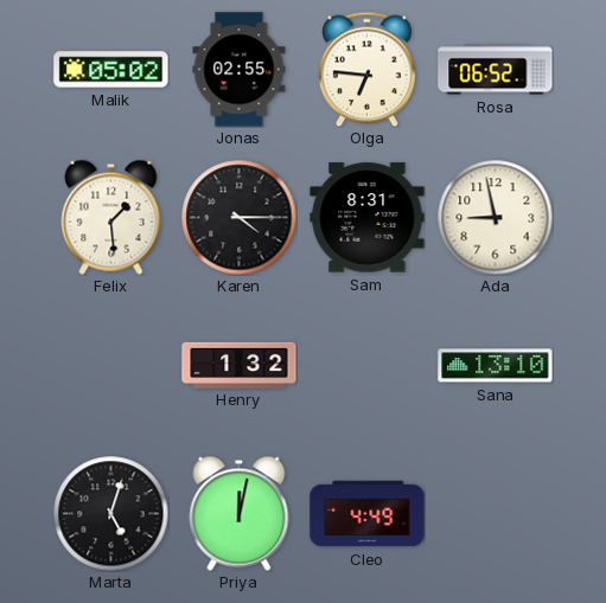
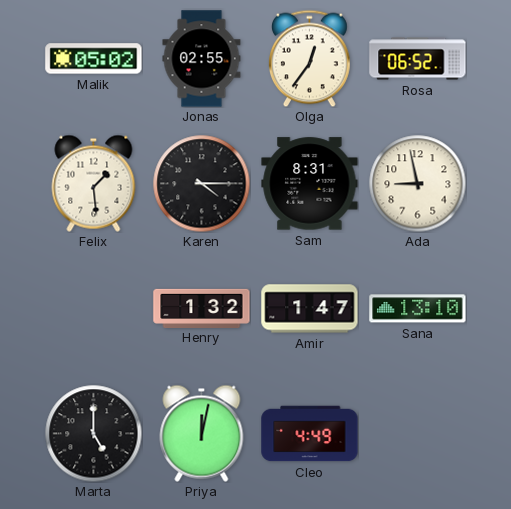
Olga: 6:46 -> 12:36
Amir: none -> 1:47
Marta: 5:03 -> 5:00
